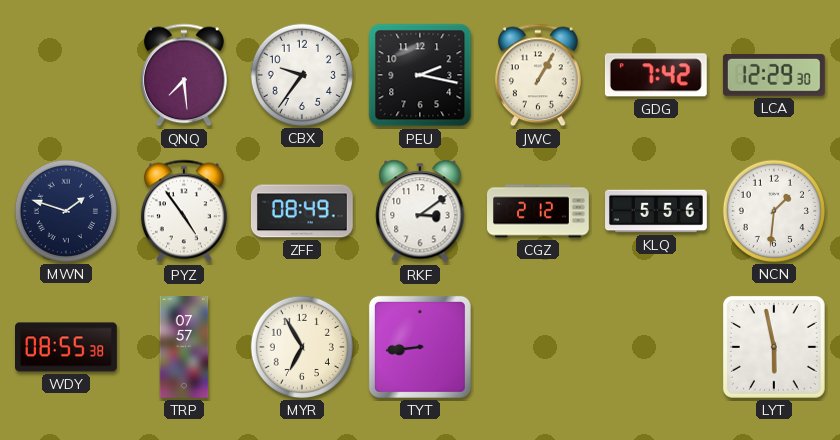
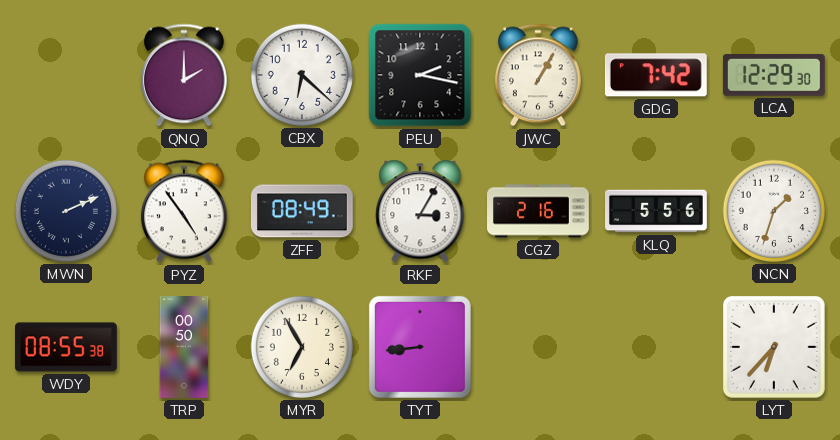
QNQ: 7:29 -> 2:00
CBX: 9:36 -> 6:22
MWN: 1:48 -> 2:11
RKF: 3:09 -> 3:05
CGZ: 2:12 -> 2:16
NCN: 1:31 -> 1:33
TRP: 07:57 -> 00:50
LYT: 5:58 -> 6:37
